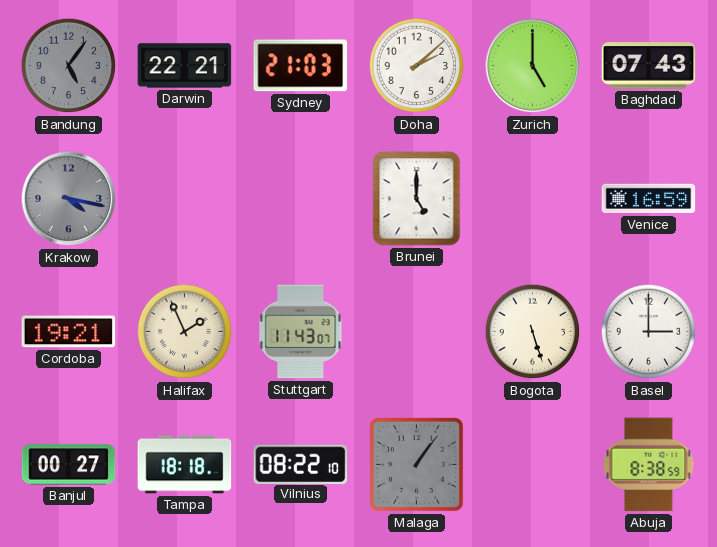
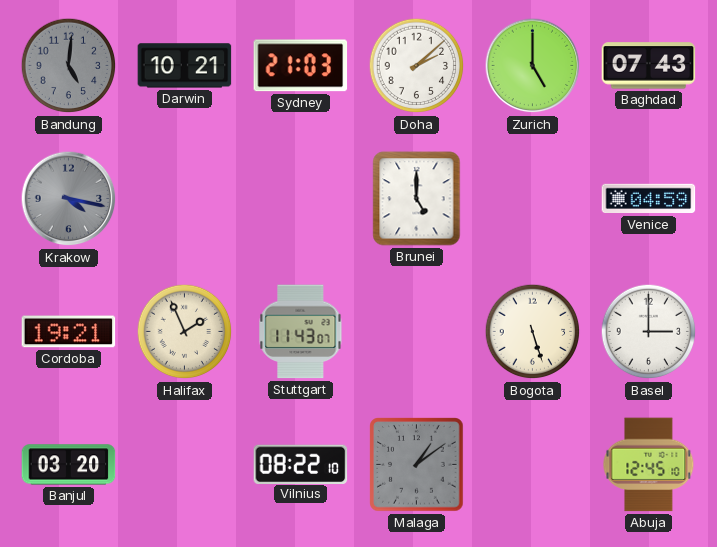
Bandung: 5:06 -> 5:01
Darwin: 22:21 -> 10:21
Venice: 16:59 -> 04:59
Banjul: 00:27 -> 03:20
Tampa: 18:18 -> none
Malaga: 1:06 -> 1:09
Abuja: 8:38 -> 12:45
